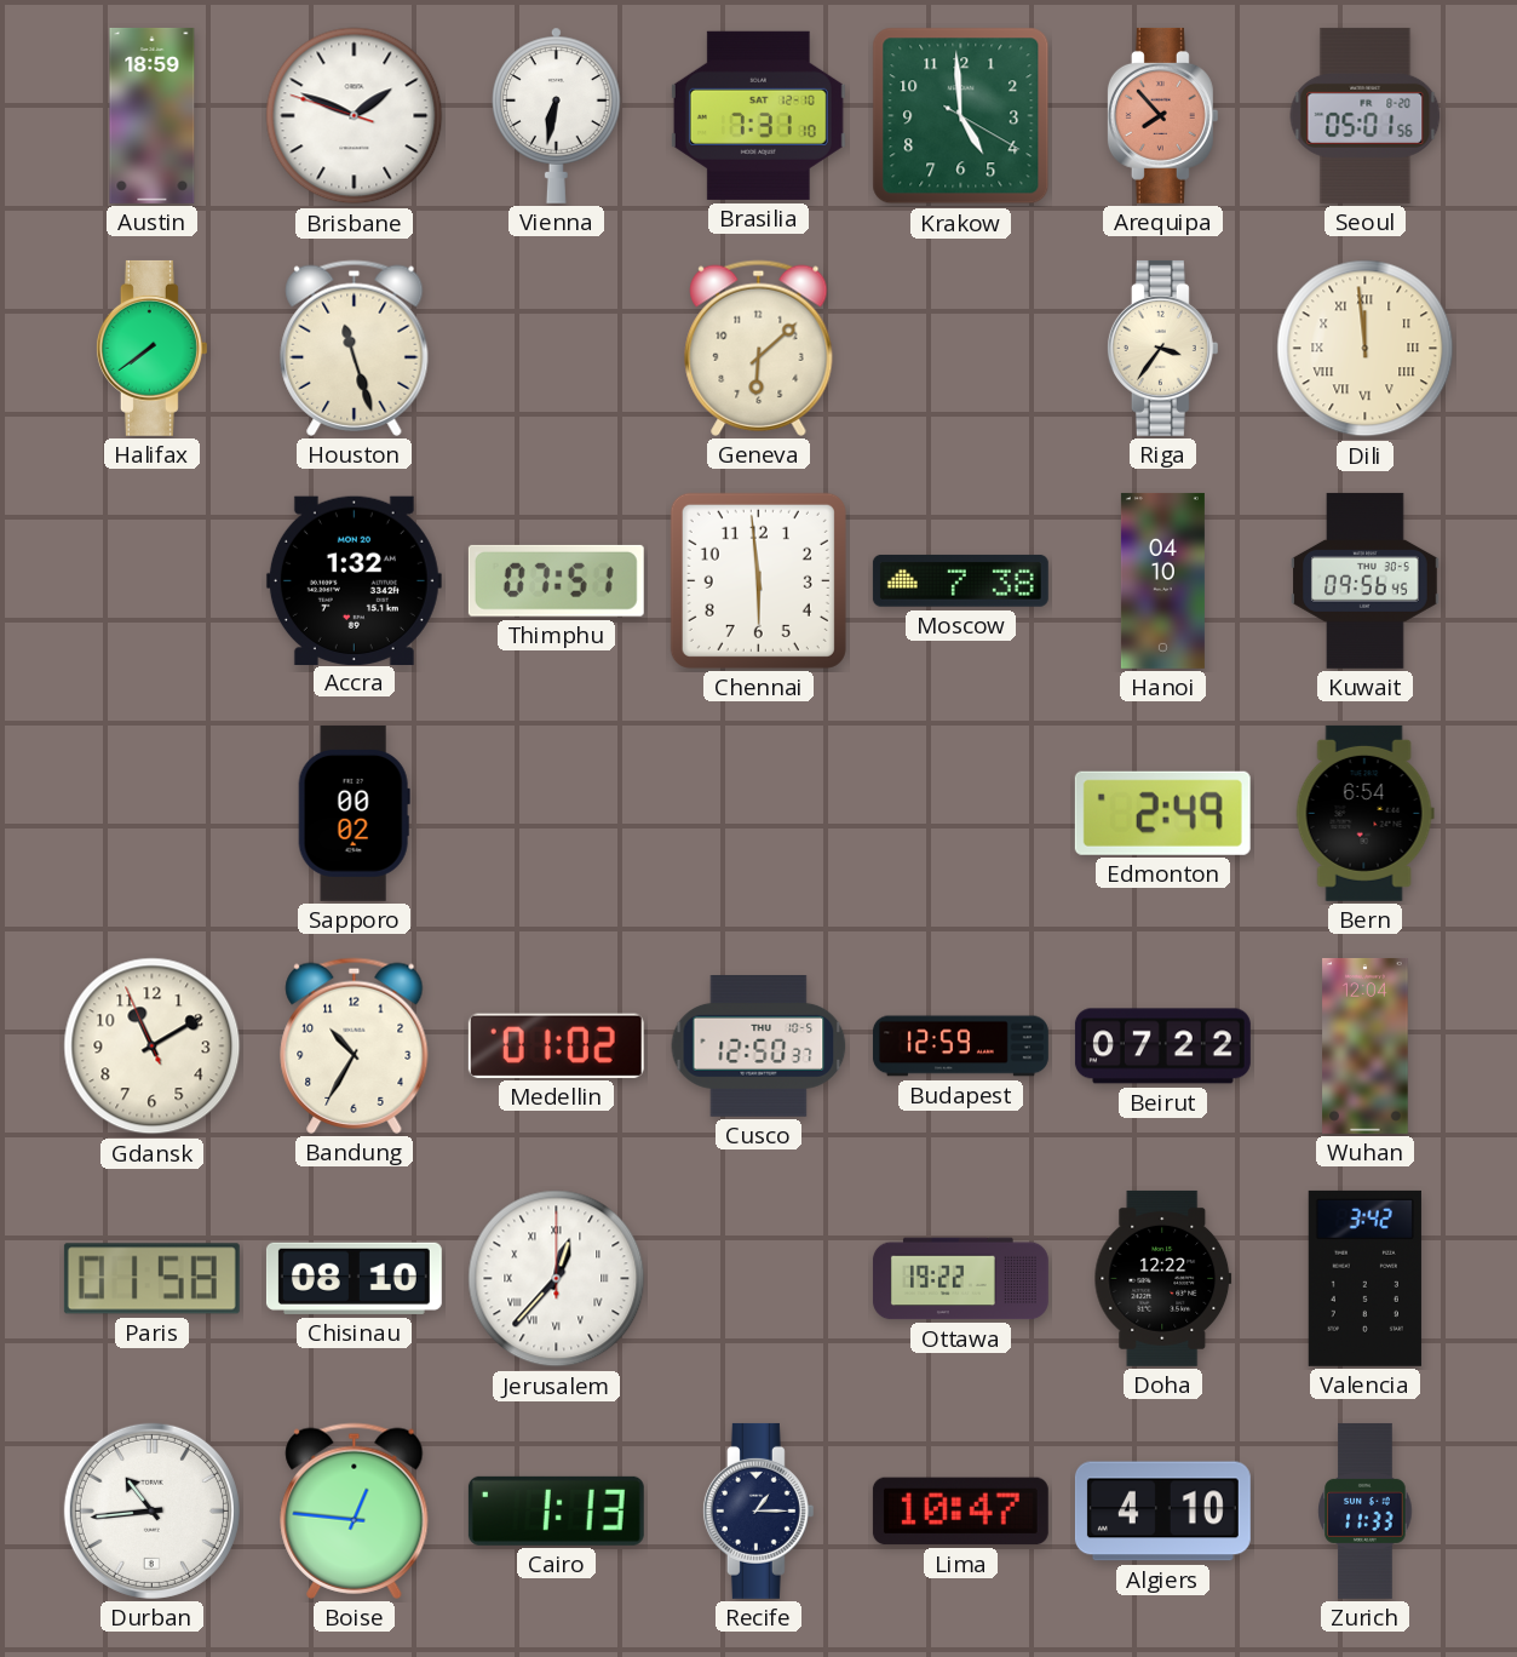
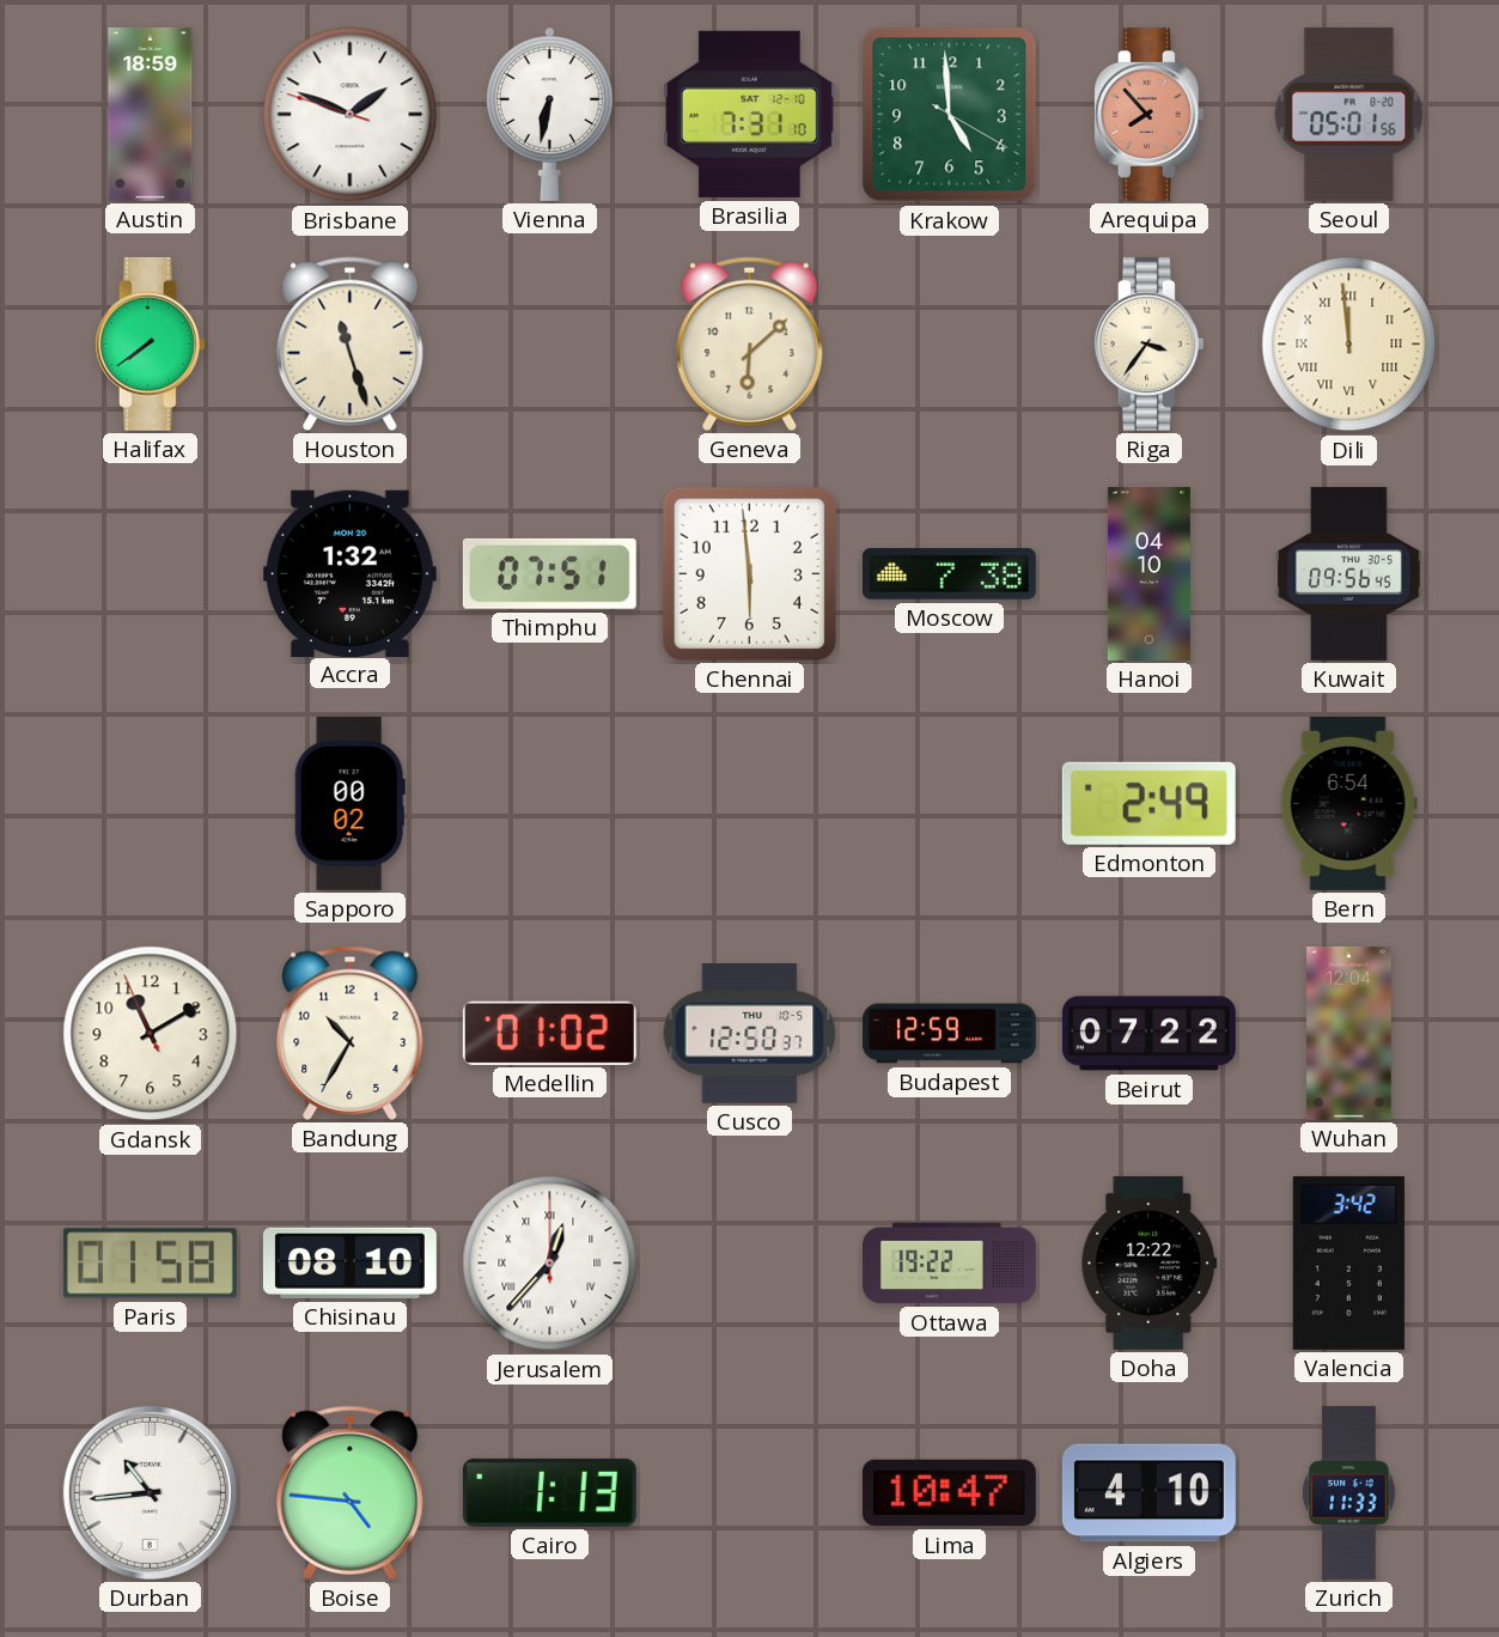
Boise: 12:46 -> 4:46
Recife: 1:15 -> none
